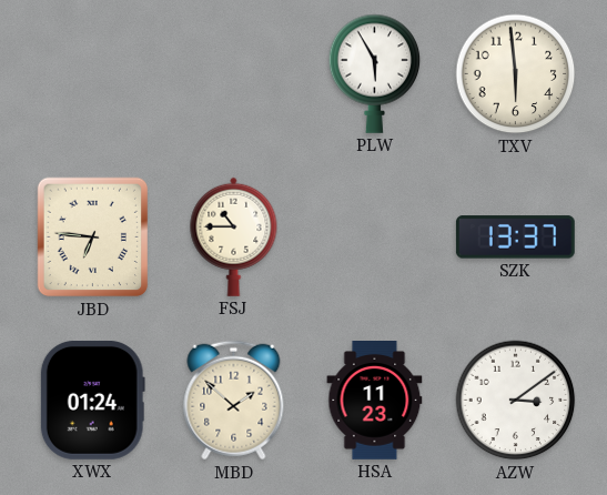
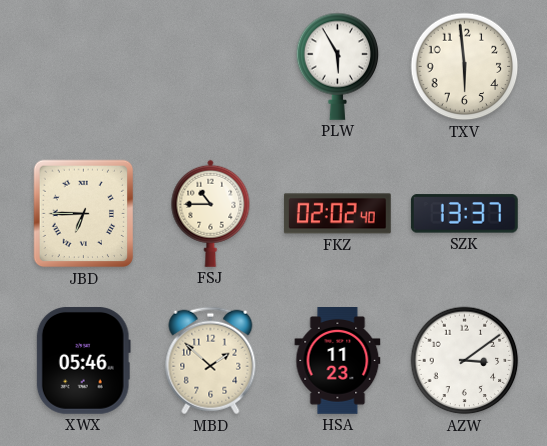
JBD: 6:46 -> 6:45
FKZ: none -> 02:02
XWX: 01:24 -> 05:46
